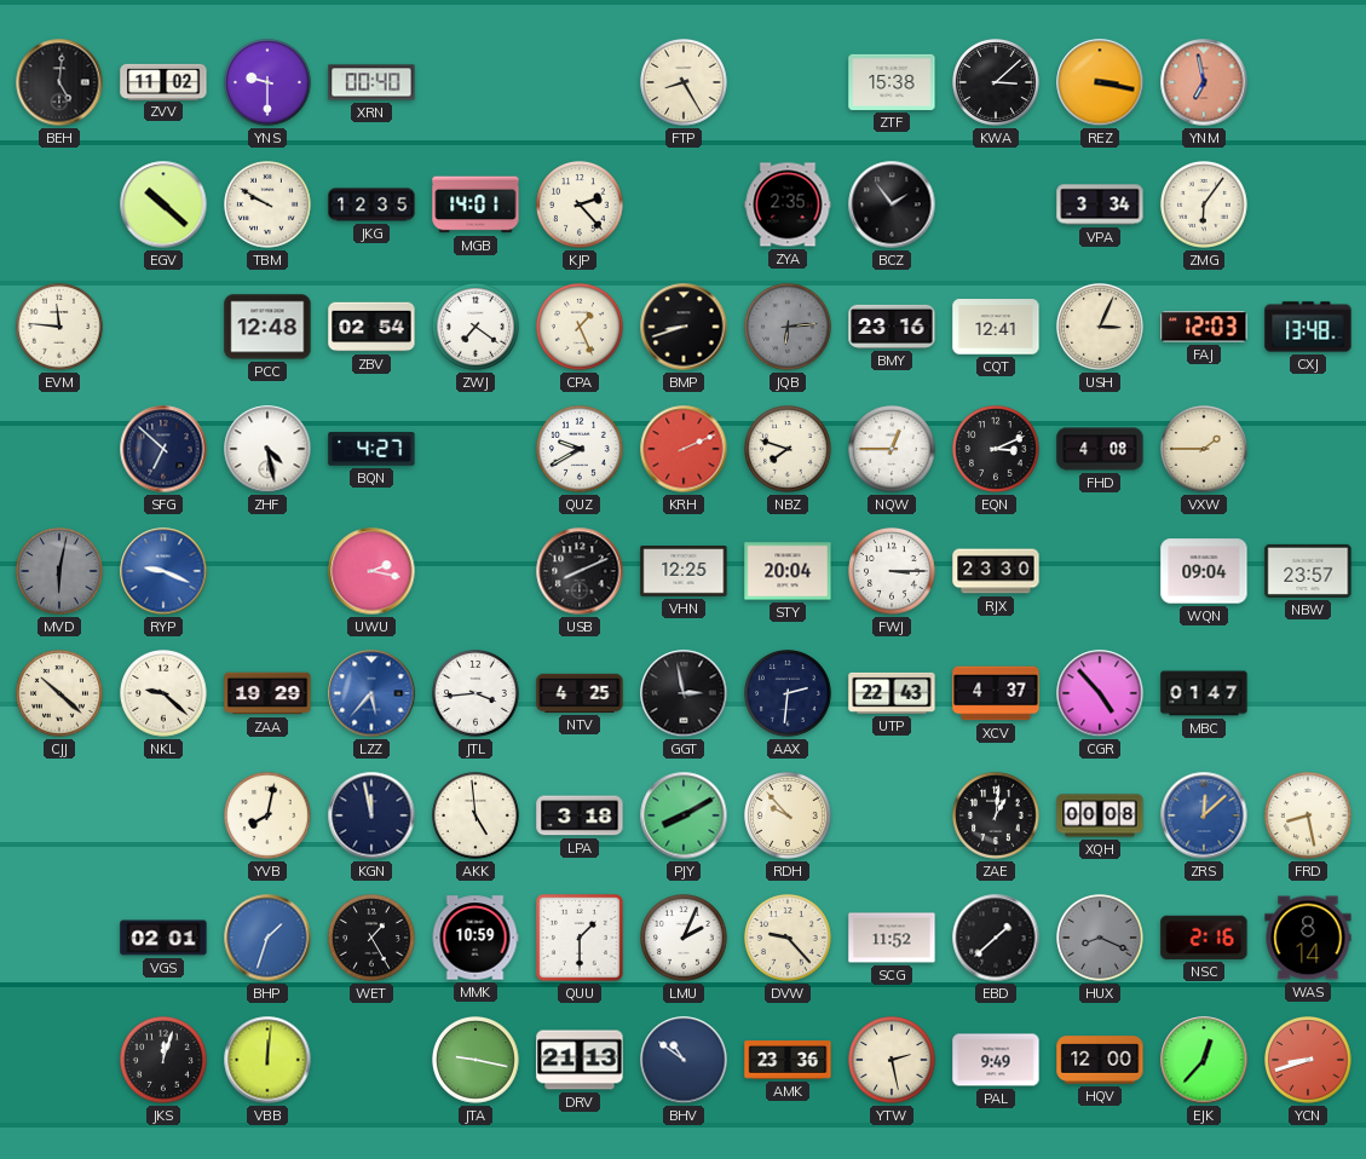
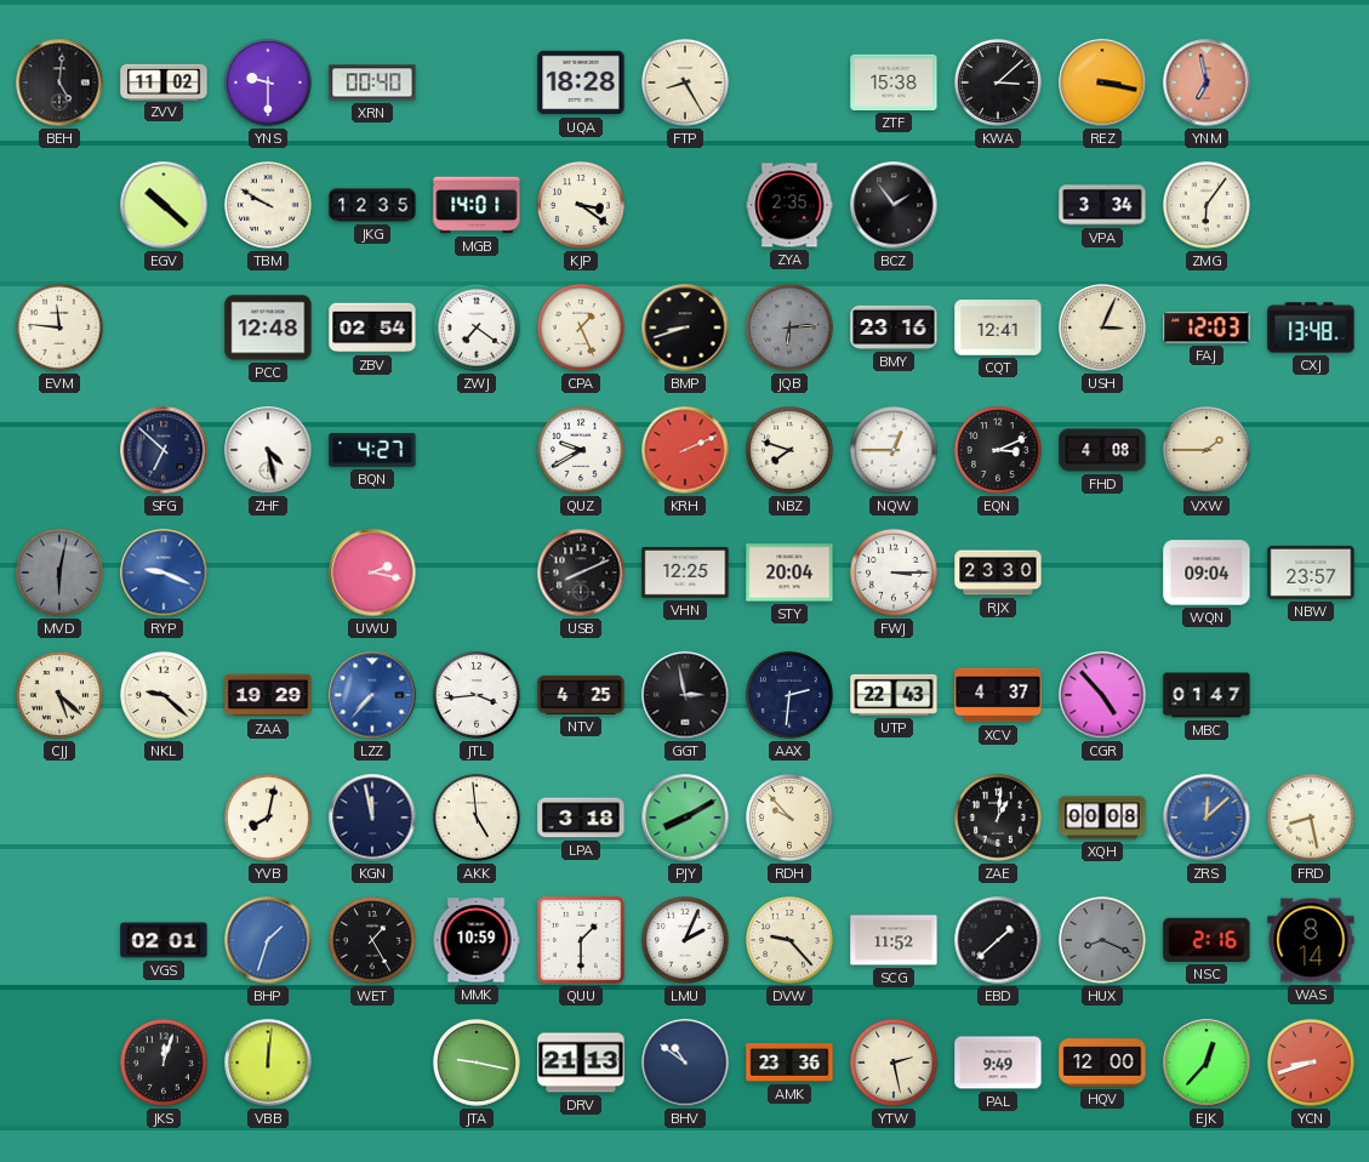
UQA: none -> 18:28
KJP: 2:23 -> 3:21
CJJ: 10:22 -> 5:22
LZZ: 5:37 -> 7:37
